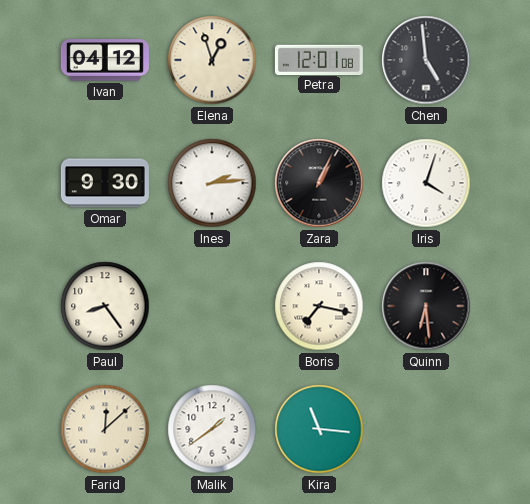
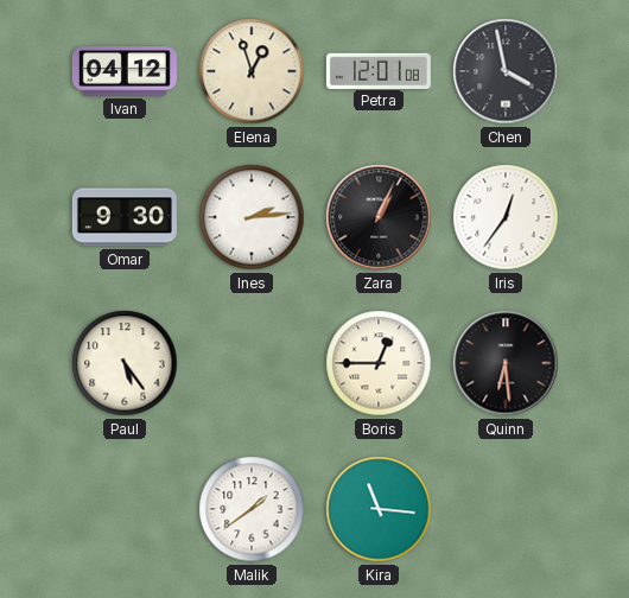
Chen: 4:59 -> 3:58
Iris: 4:03 -> 12:36
Paul: 8:24 -> 5:24
Boris: 7:17 -> 12:45
Farid: 12:08 -> none
